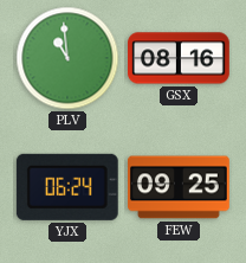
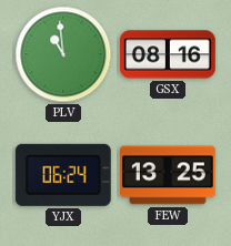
FEW: 09:25 -> 13:25
